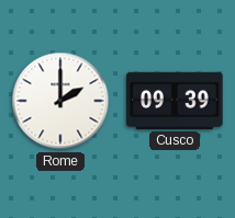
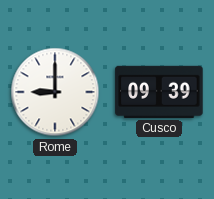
Rome: 2:00 -> 9:00
